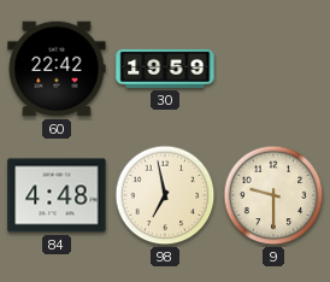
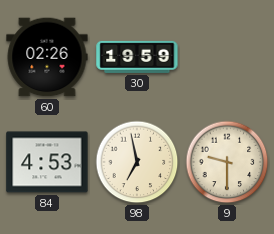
60: 22:42 -> 02:26
84: 4:48 -> 4:53
